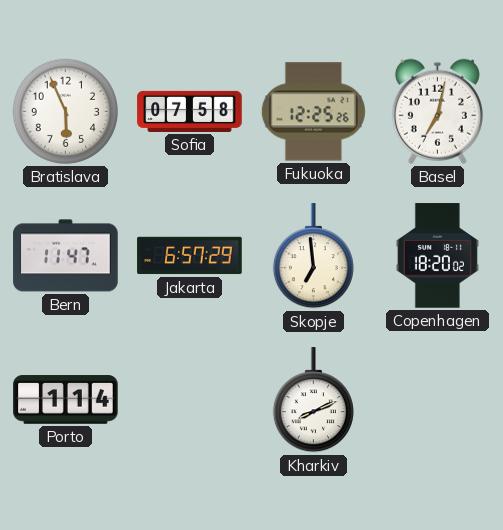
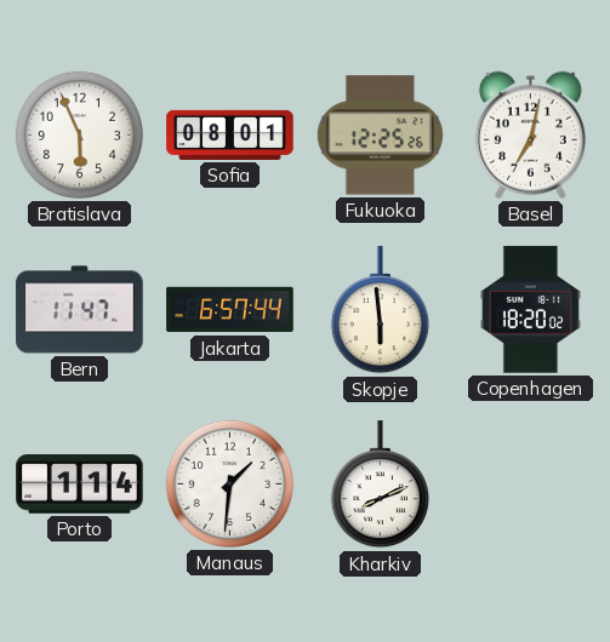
Sofia: 07:58 -> 08:01
Jakarta: 6:57:29 -> 6:57:44
Skopje: 6:59 -> 5:59
Manaus: none -> 1:31
